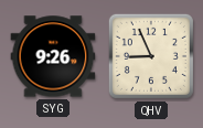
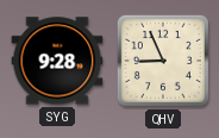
SYG: 9:26 -> 9:28
